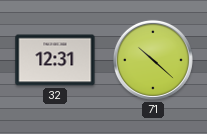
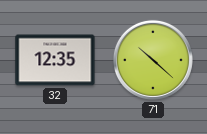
32: 12:31 -> 12:35
